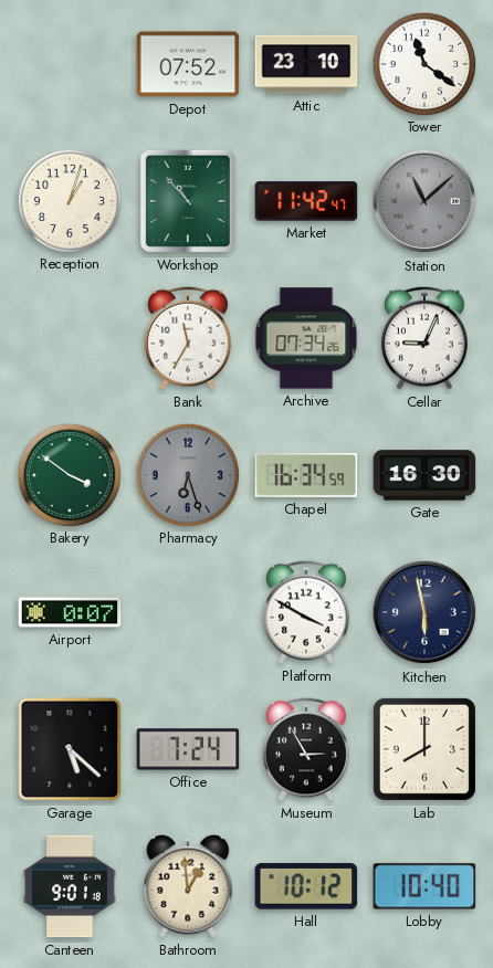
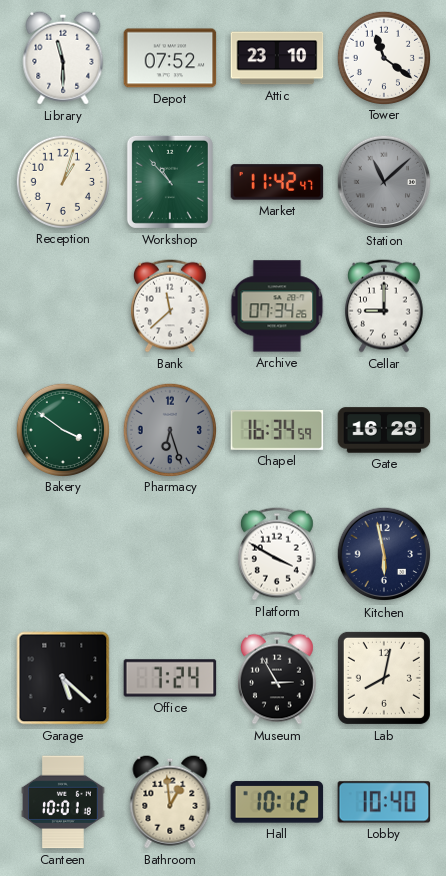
Library: none -> 11:30
Bank: 11:35 -> 11:38
Cellar: 9:04 -> 9:00
Gate: 16:30 -> 16:29
Airport: 0:07 -> none
Lab: 8:00 -> 8:02
Canteen: 9:01 -> 10:01
